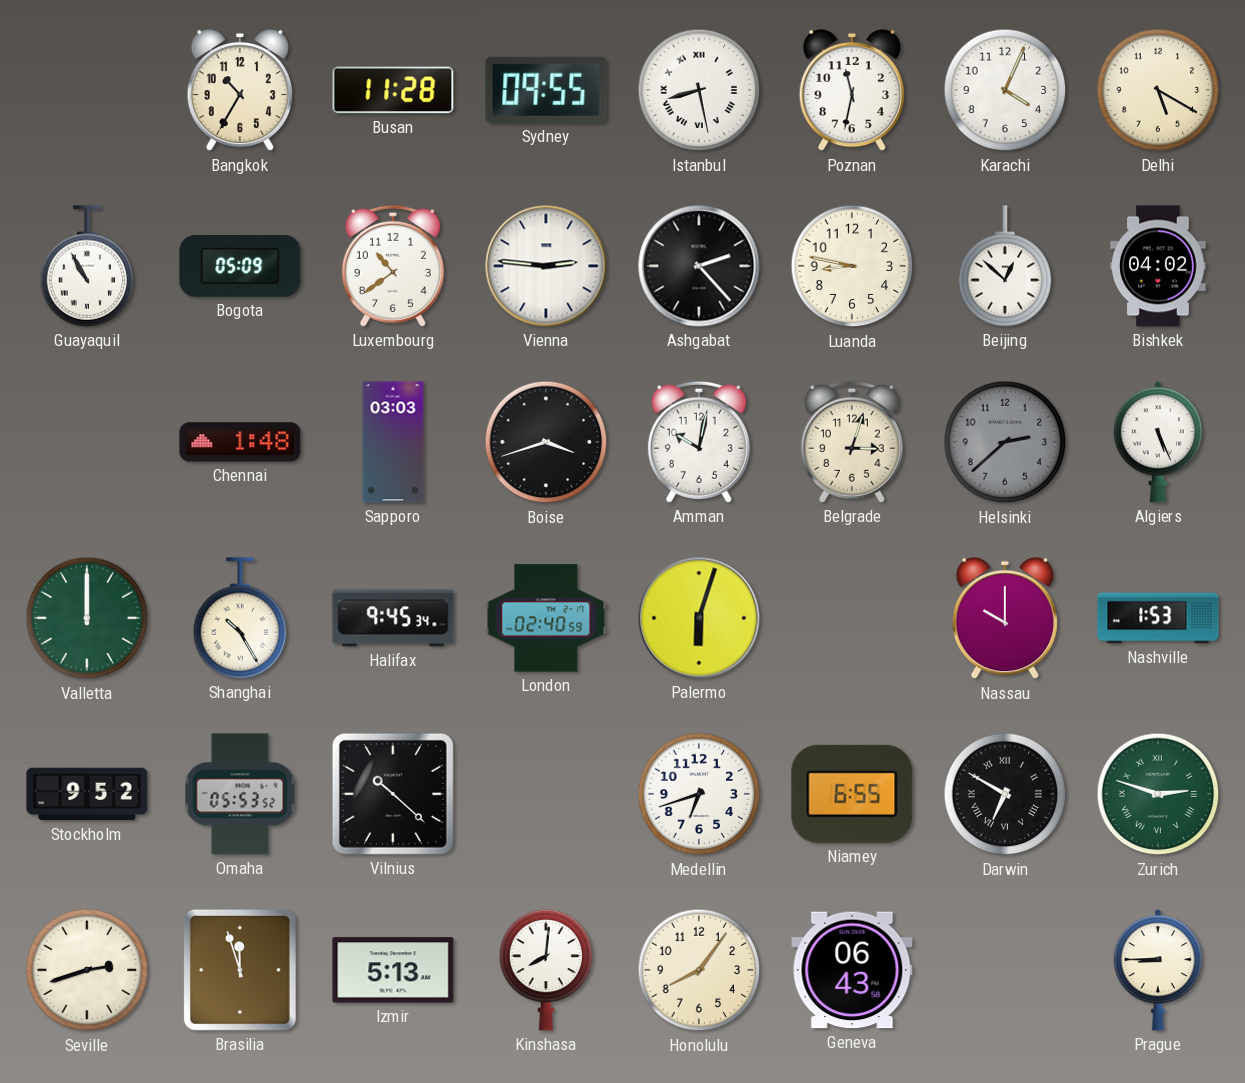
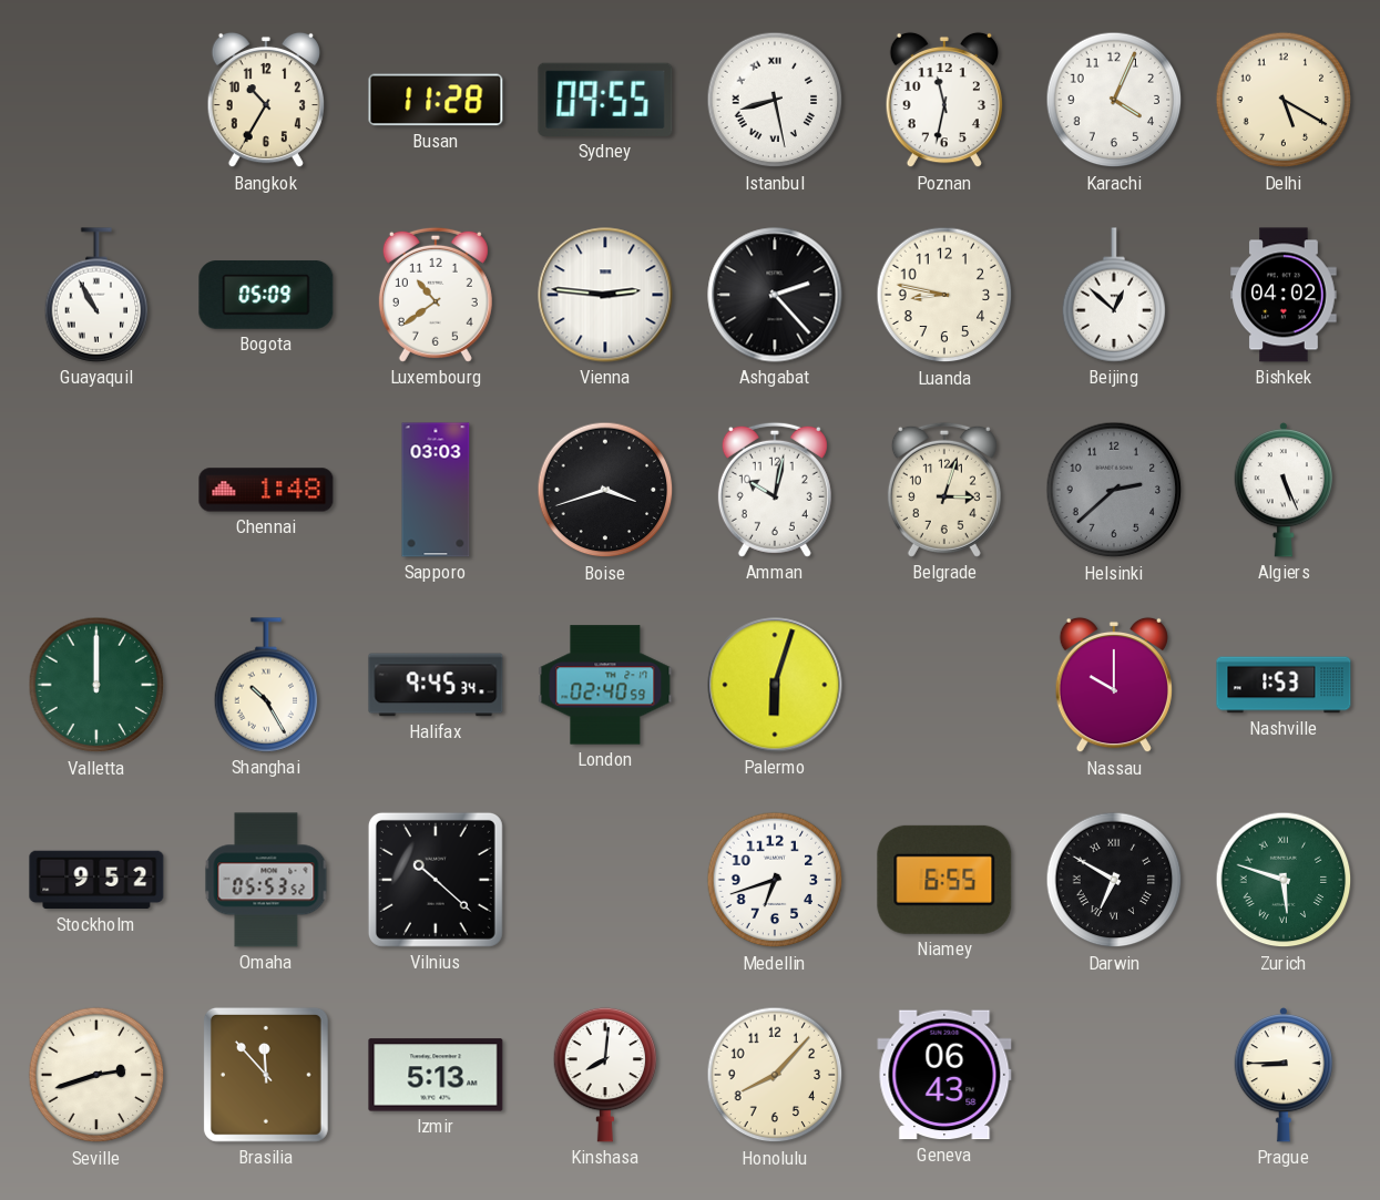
Zurich: 2:48 -> 5:48
Brasilia: 11:57 -> 11:53
Honolulu: 8:06 -> 8:07
